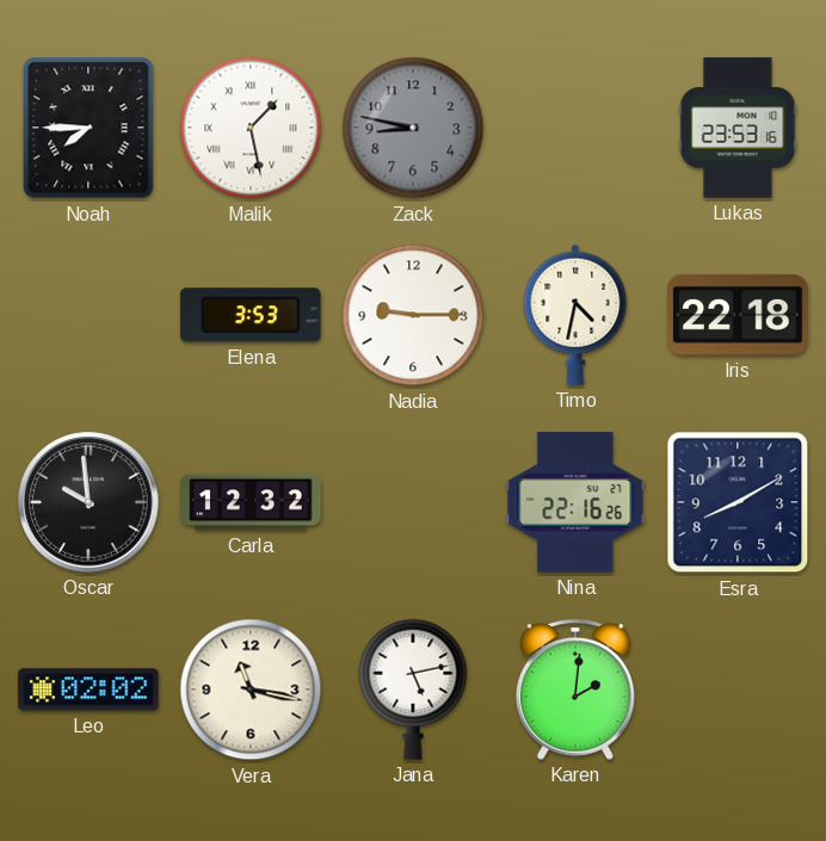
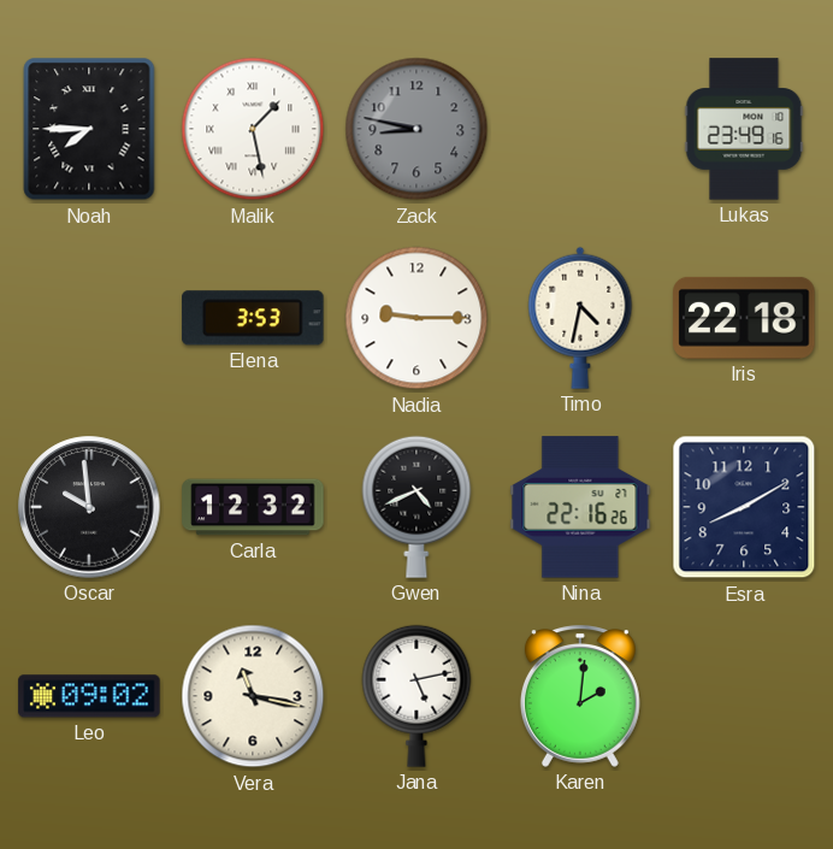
Lukas: 23:53 -> 23:49
Gwen: none -> 4:41
Leo: 02:02 -> 09:02
